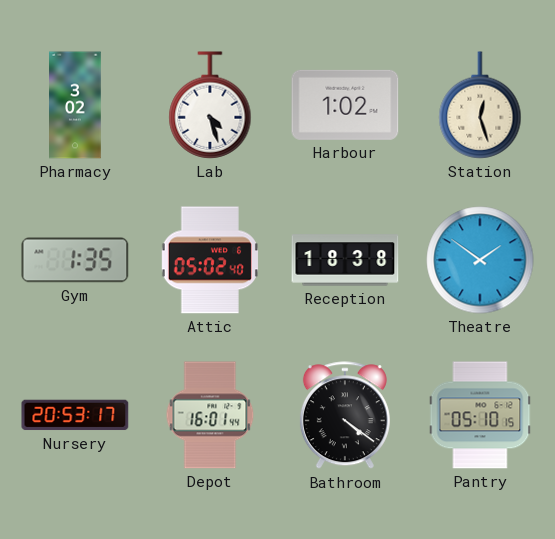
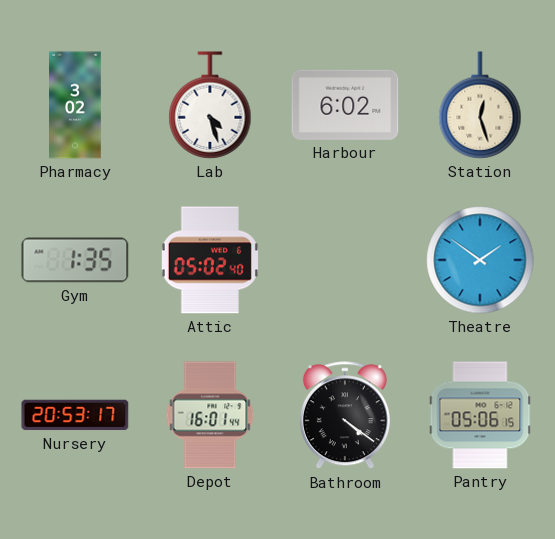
Harbour: 1:02 -> 6:02
Reception: 18:38 -> none
Pantry: 05:10 -> 05:06
